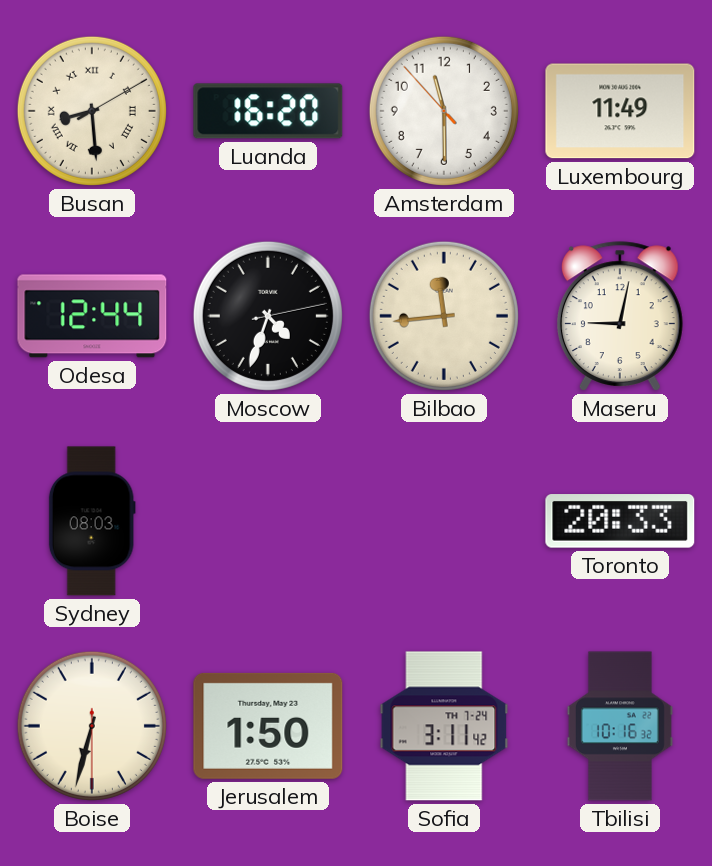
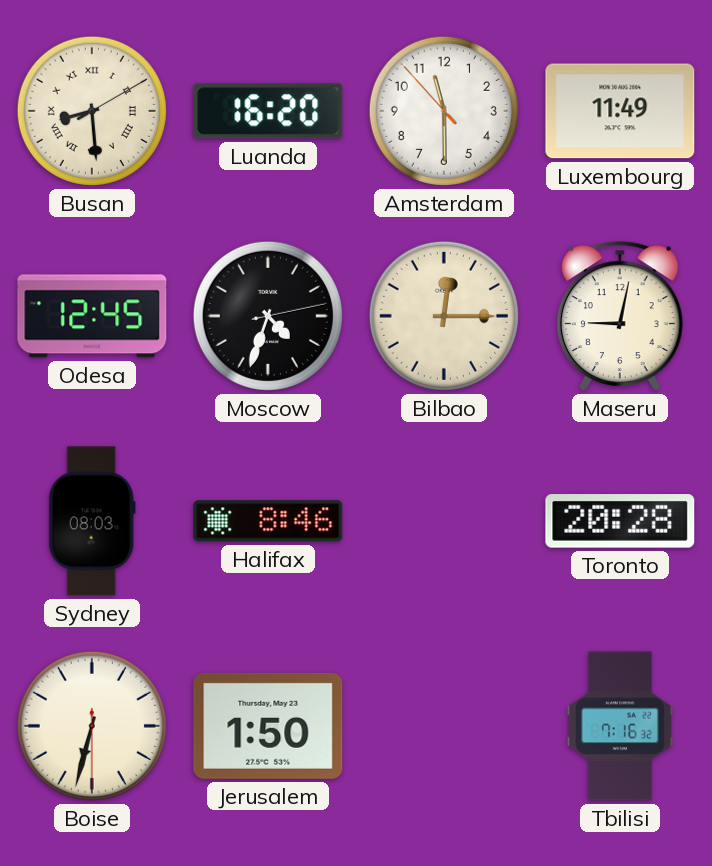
Odesa: 12:44 -> 12:45
Bilbao: 11:44 -> 12:15
Halifax: none -> 8:46
Toronto: 20:33 -> 20:28
Sofia: 3:11 -> none
Tbilisi: 10:16 -> 7:16
